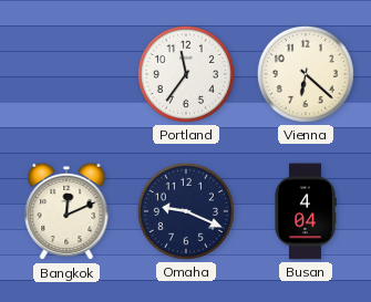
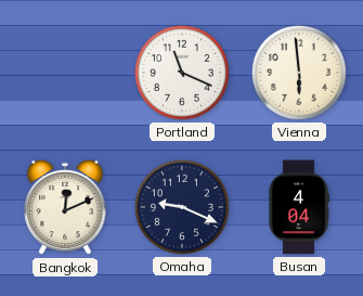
Portland: 11:36 -> 11:19
Vienna: 6:22 -> 5:59
